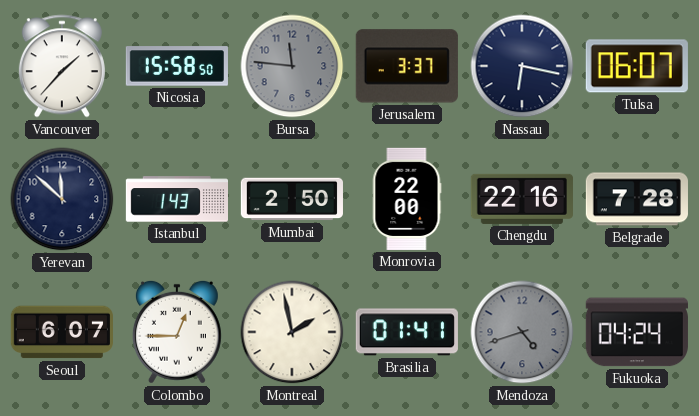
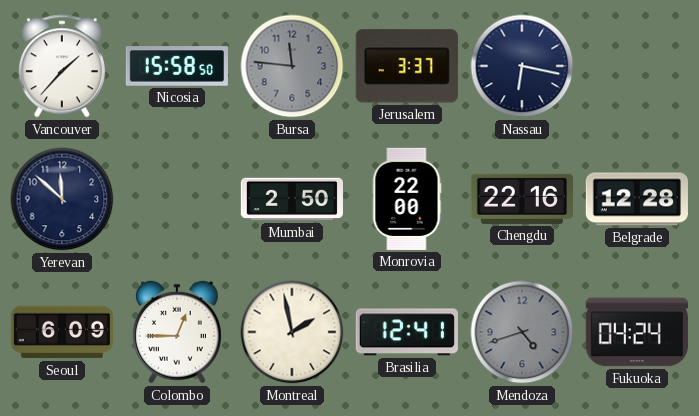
Tulsa: 06:07 -> none
Istanbul: 1:43 -> none
Belgrade: 7:28 -> 12:28
Seoul: 6:07 -> 6:09
Brasilia: 01:41 -> 12:41
